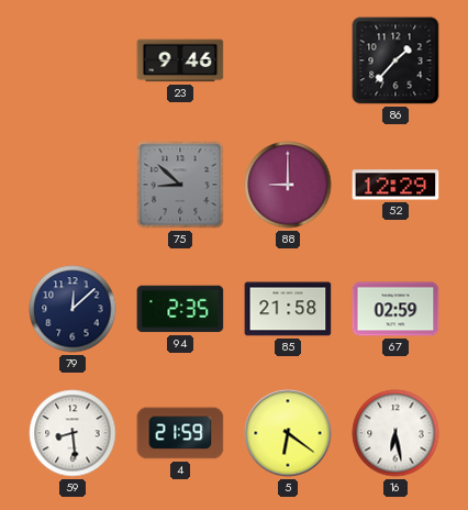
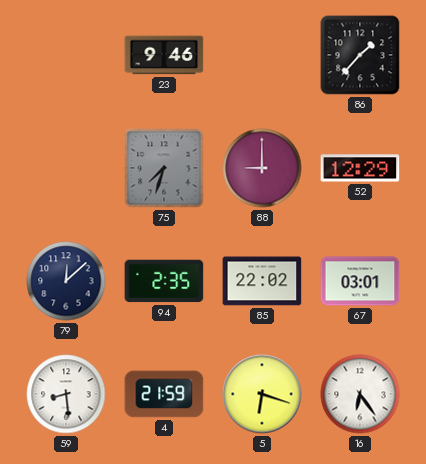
75: 8:52 -> 7:33
85: 21:58 -> 22:02
67: 02:59 -> 03:01
5: 6:21 -> 6:18
16: 6:28 -> 6:24
